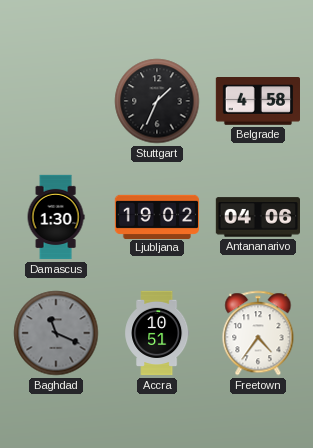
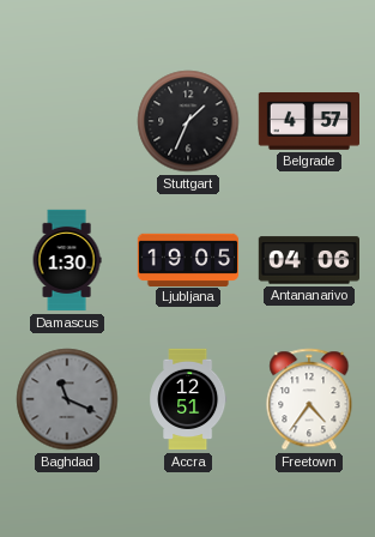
Belgrade: 4:58 -> 4:57
Ljubljana: 19:02 -> 19:05
Accra: 10:51 -> 12:51
